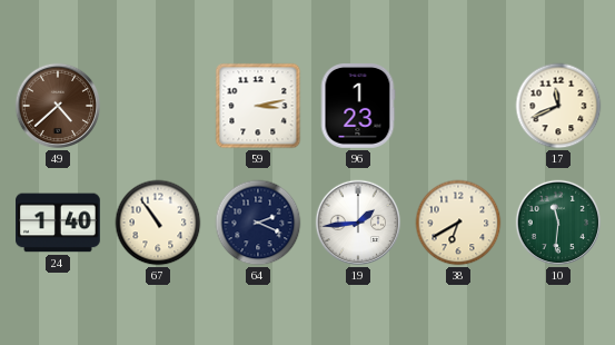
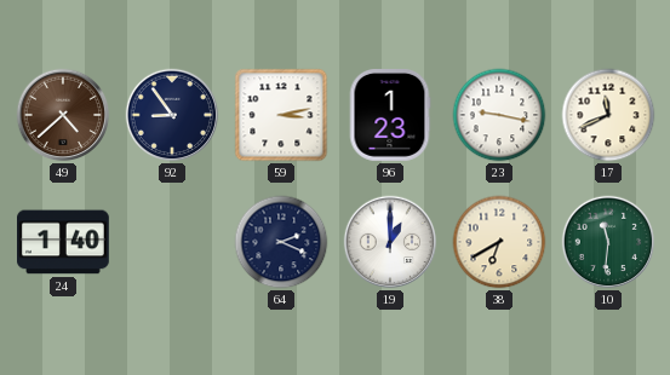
92: none -> 8:54
23: none -> 9:17
67: 10:54 -> none
19: 1:44 -> 1:00
